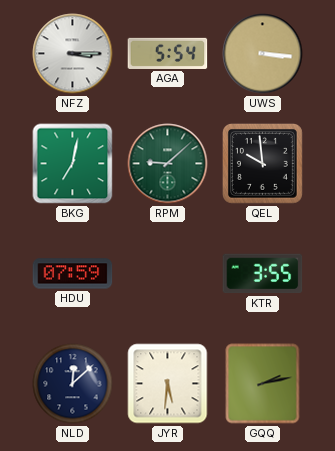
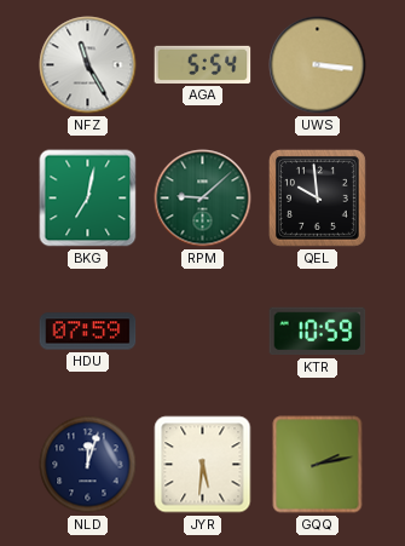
NFZ: 3:15 -> 11:25
KTR: 3:55 -> 10:59
NLD: 12:08 -> 12:03
